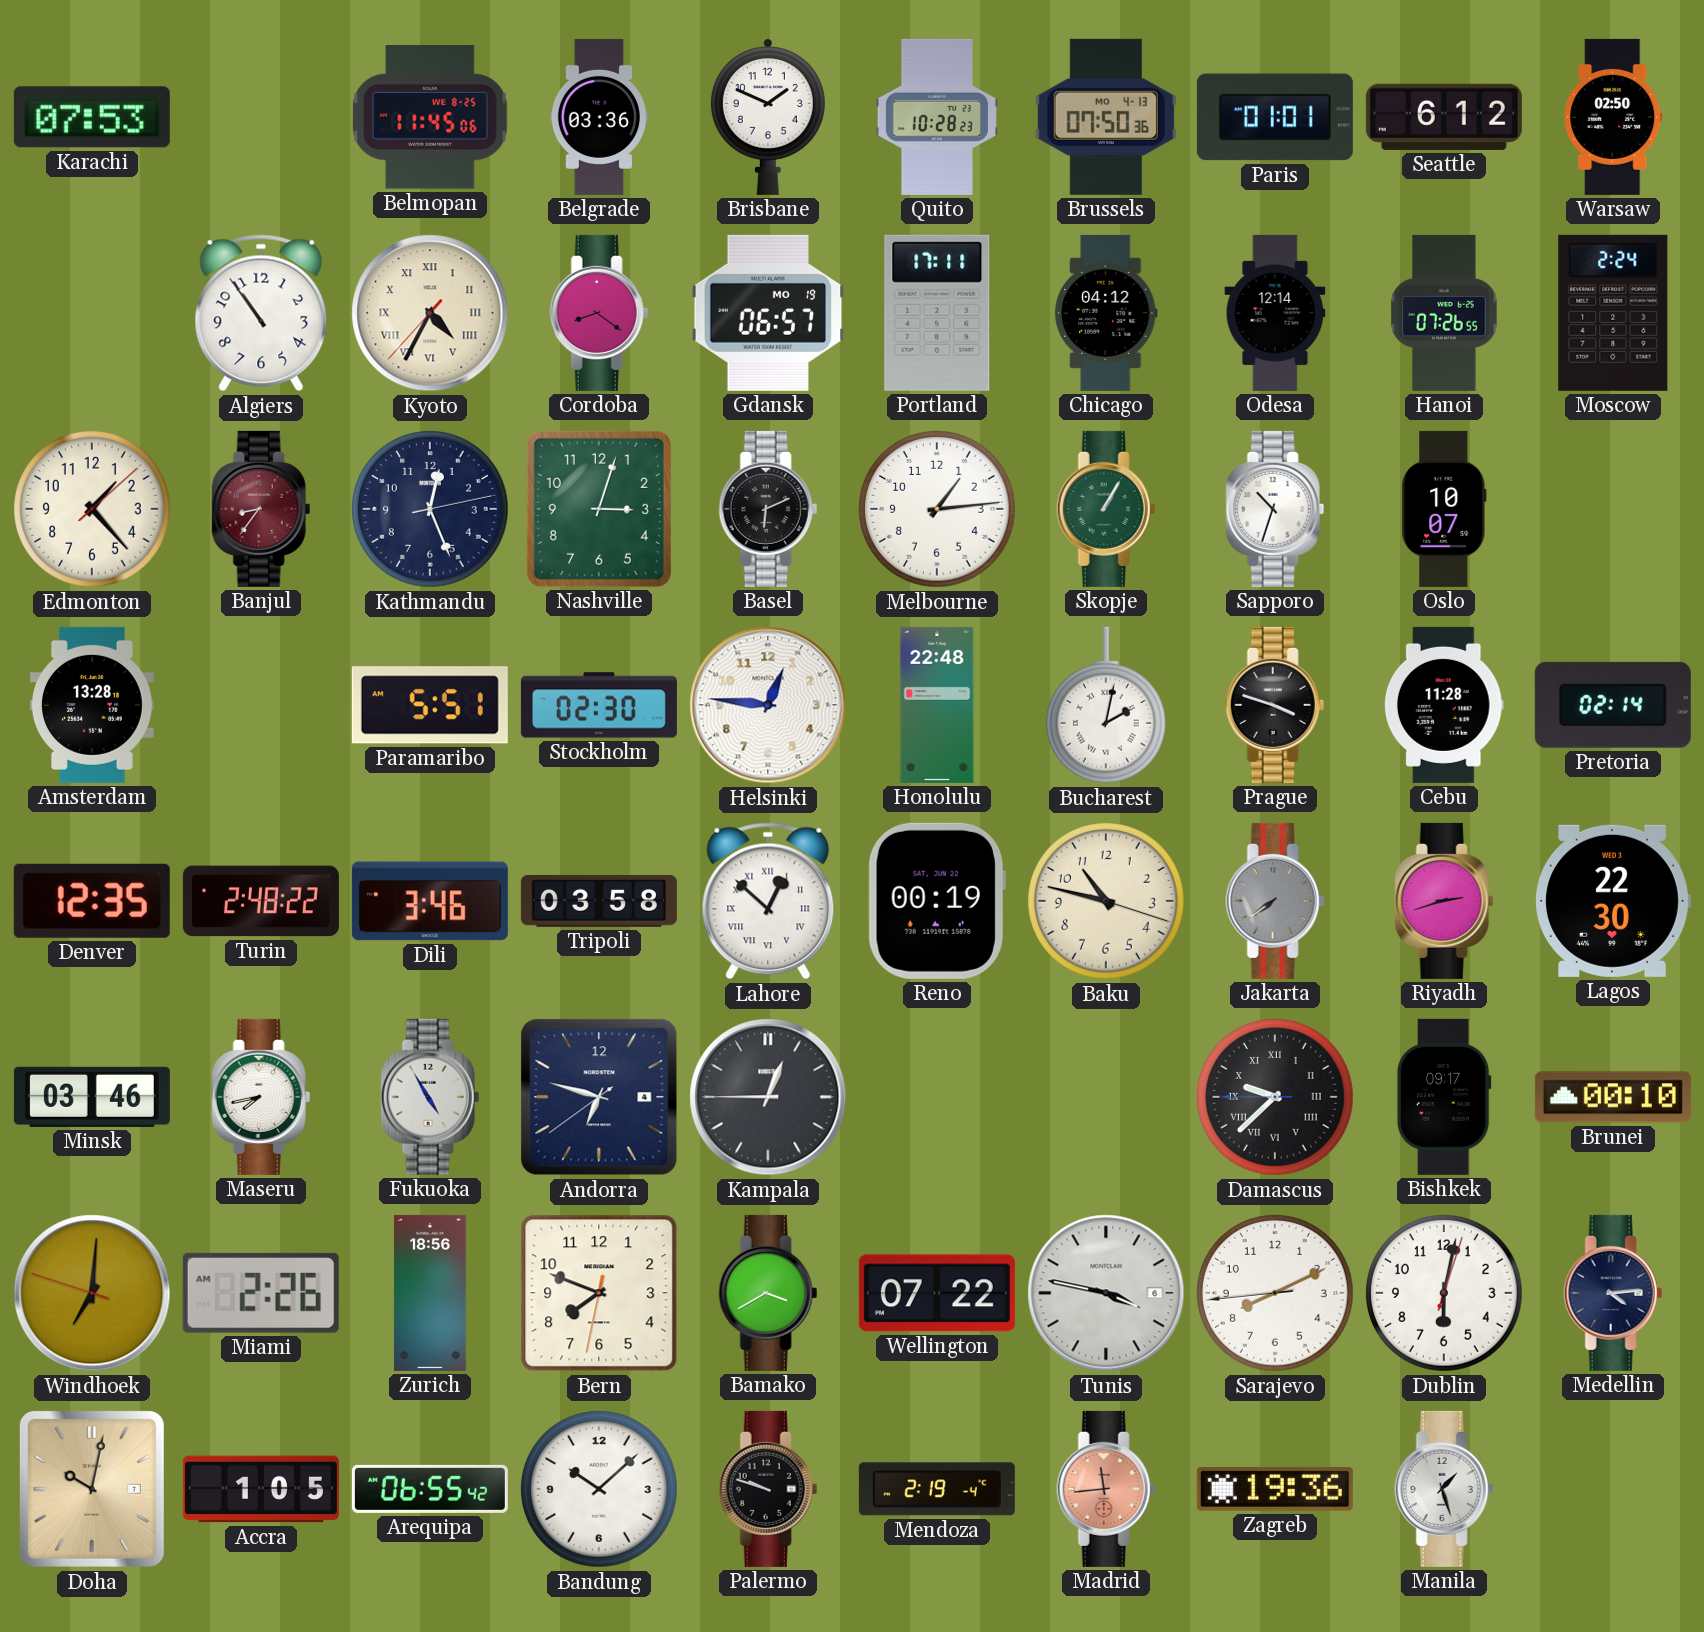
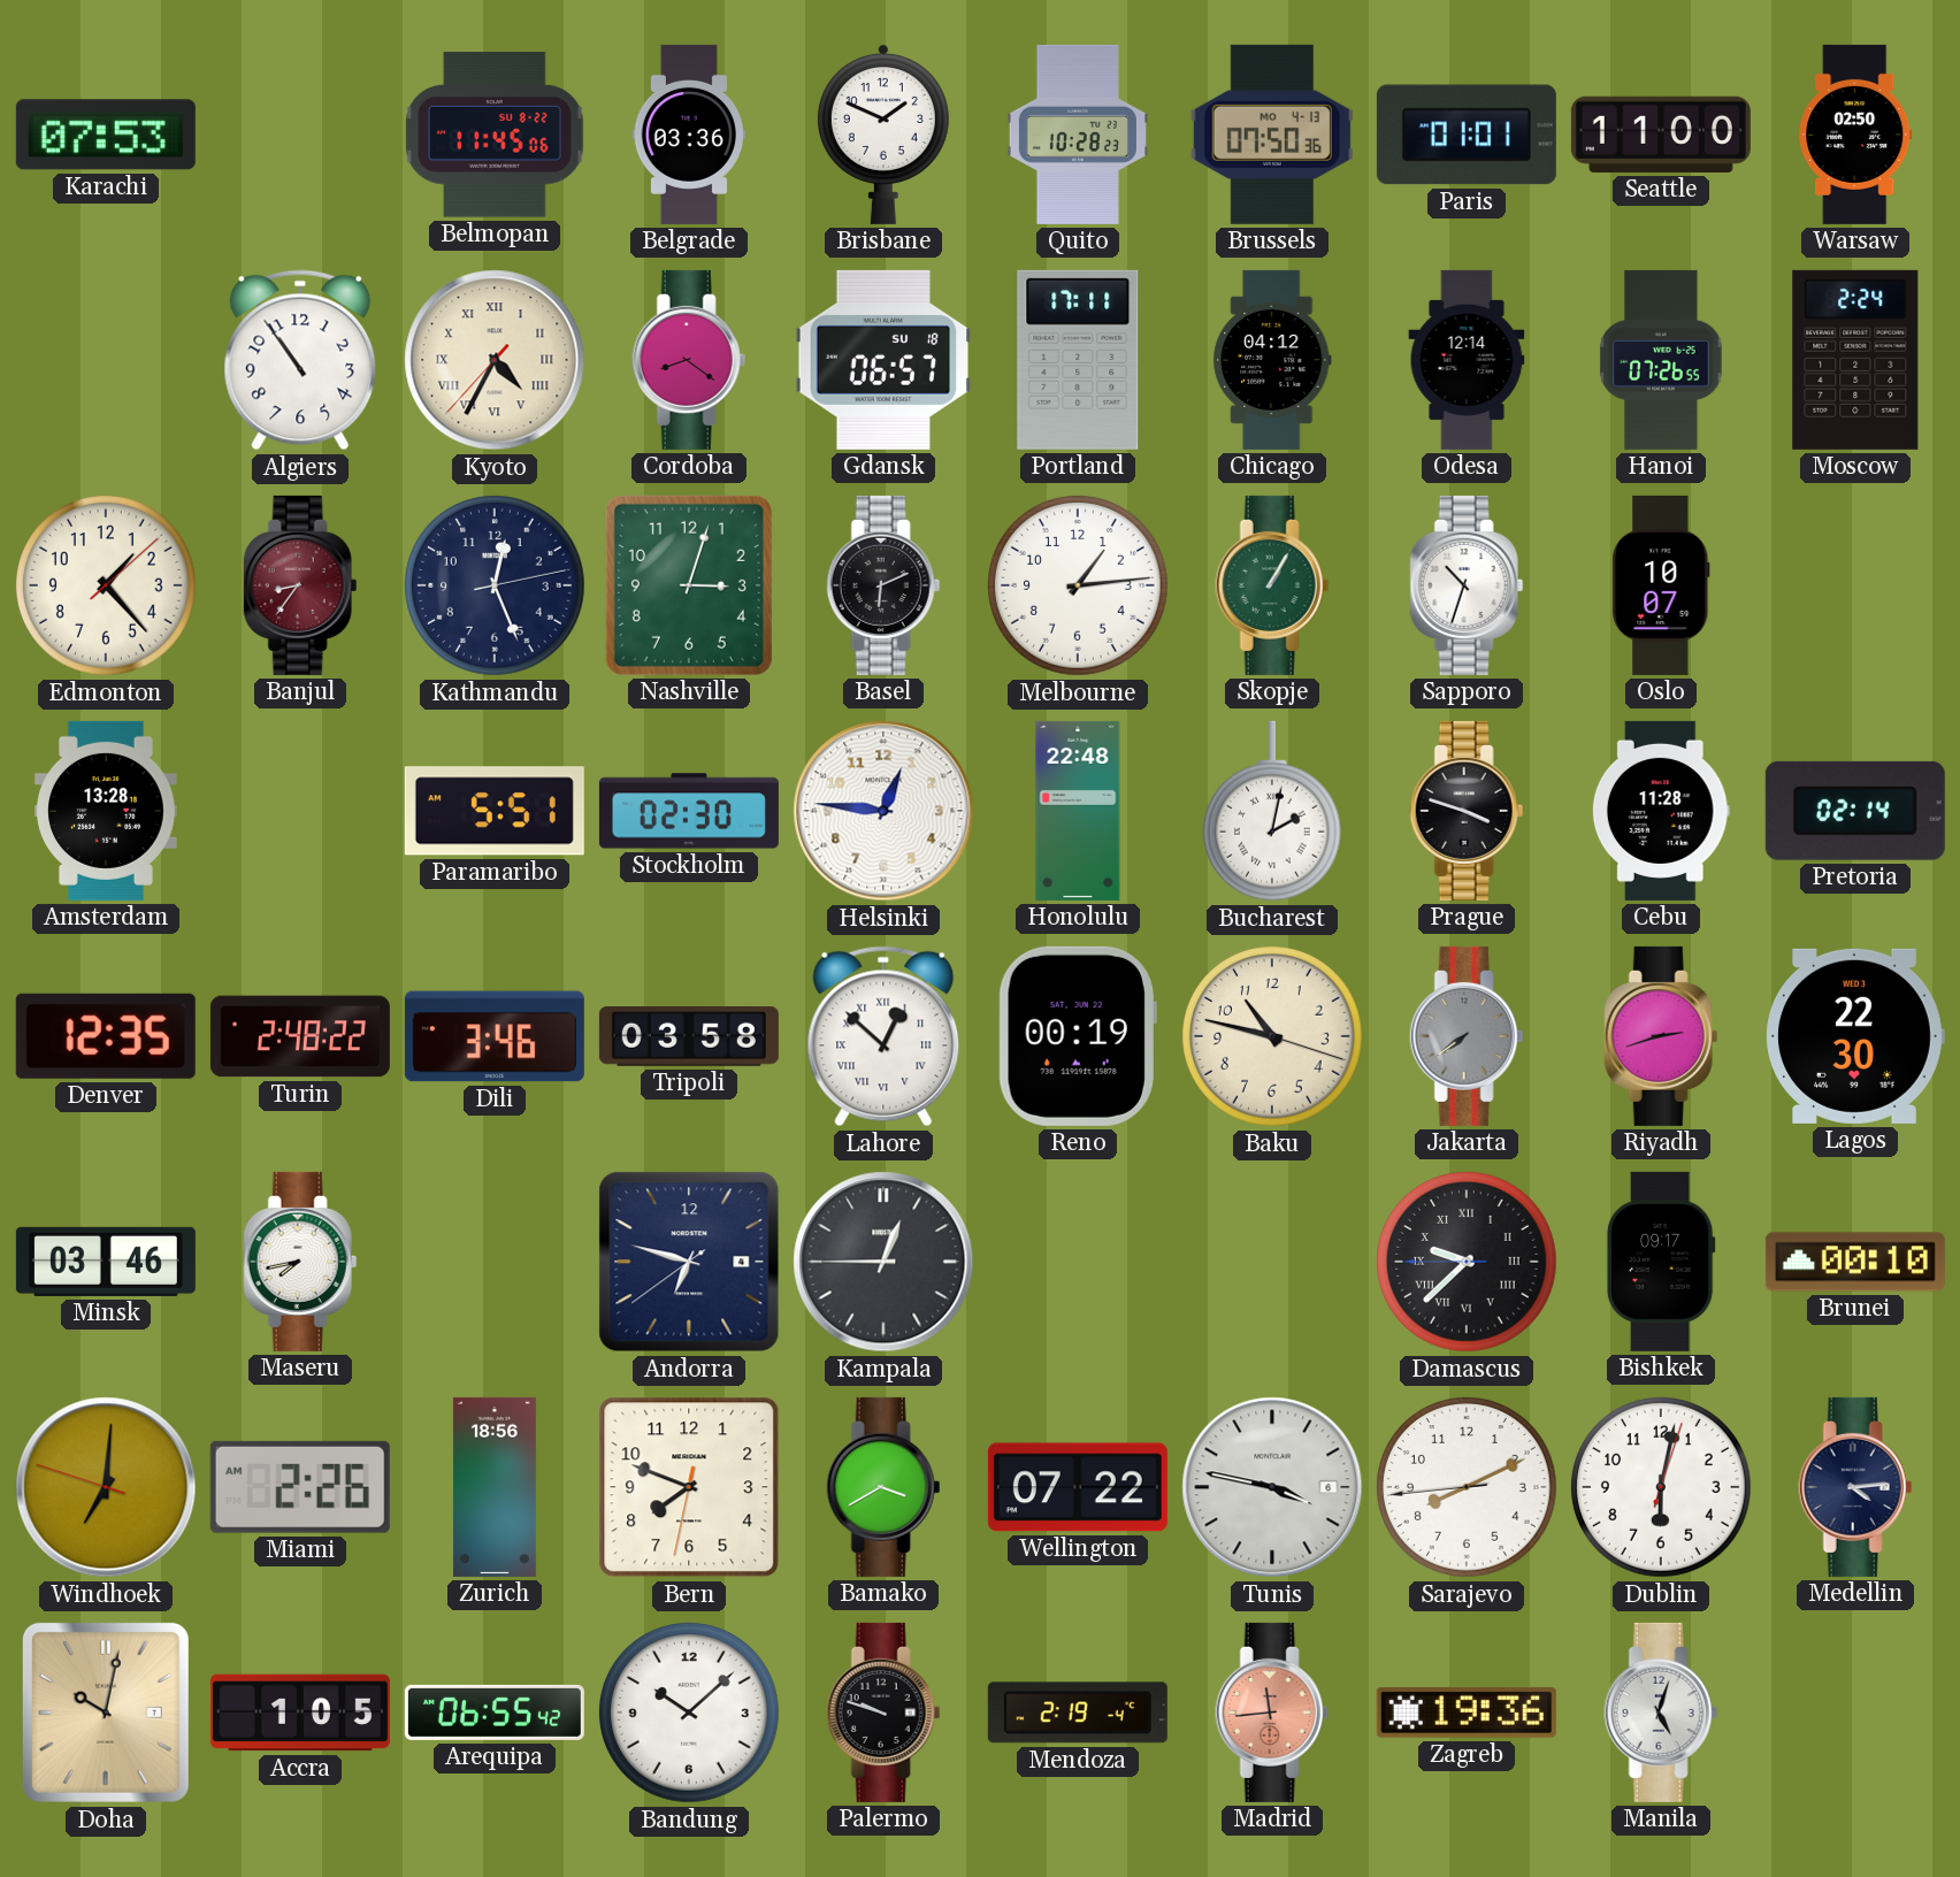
Belmopan date: WE 8-25 -> SU 8-22
Seattle: 6:12 -> 11:00
Gdansk date: MO 19 -> SU 18
Fukuoka: 4:55 -> none
Manila: 1:27 -> 5:03
